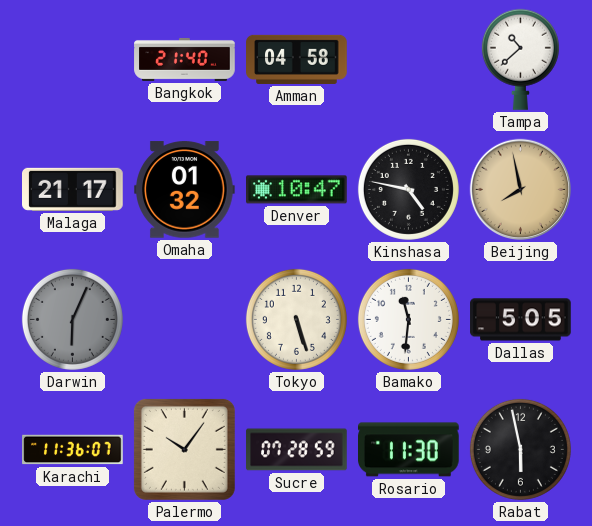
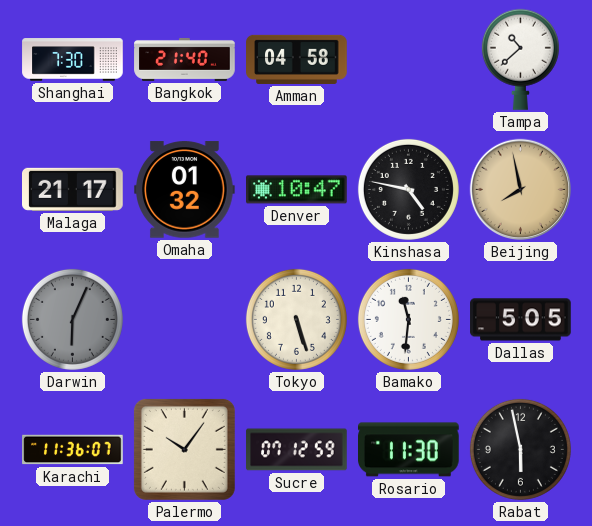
Shanghai: none -> 7:30
Sucre: 07:28 -> 07:12
